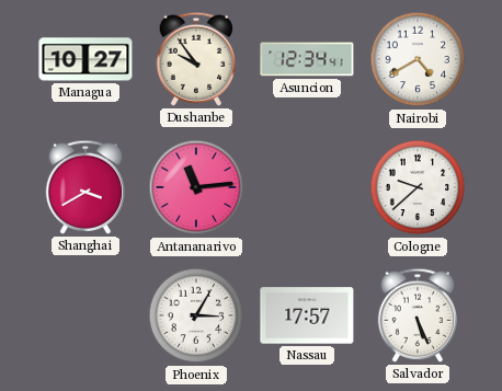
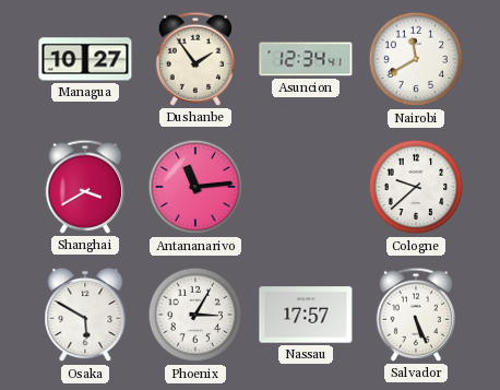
Dushanbe: 9:54 -> 1:54
Nairobi: 4:40 -> 11:40
Osaka: none -> 5:50
